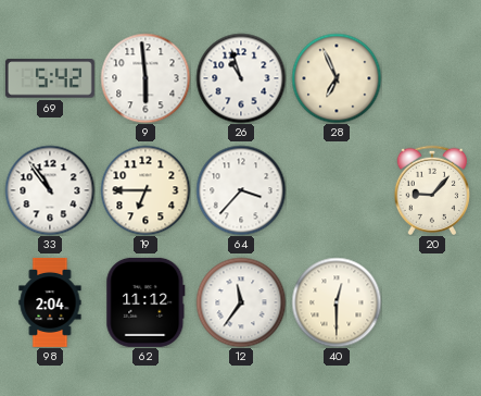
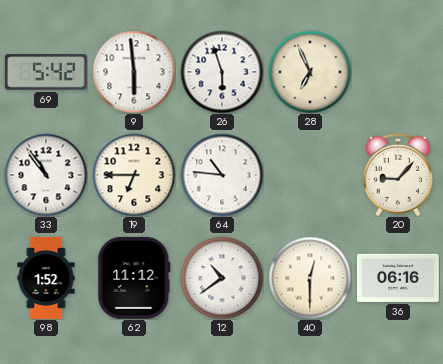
26: 10:57 -> 5:57
64: 3:37 -> 10:46
98: 2:04 -> 1:52
12: 11:36 -> 10:39
36: none -> 06:16
